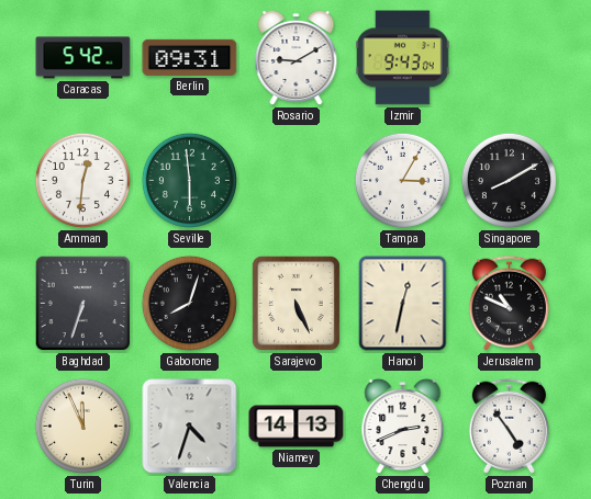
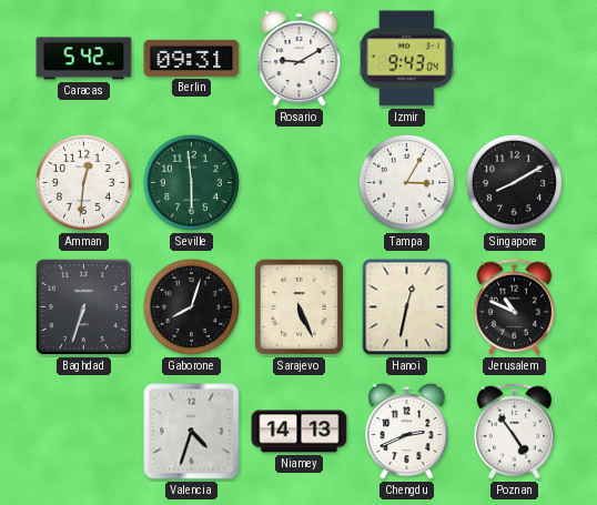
Turin: 11:56 -> none
